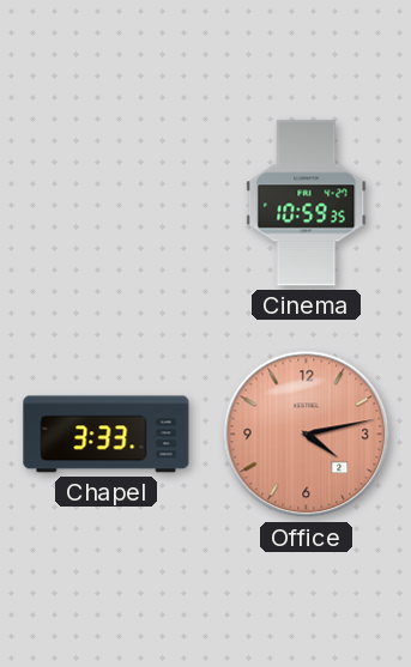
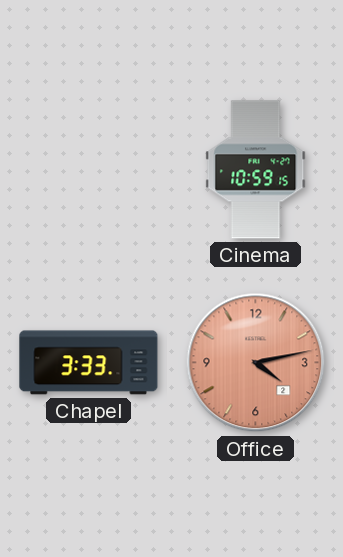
Cinema: 10:59:35 -> 10:59:15
